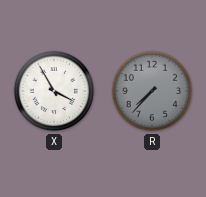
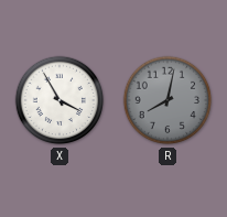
R: 7:37 -> 8:02
